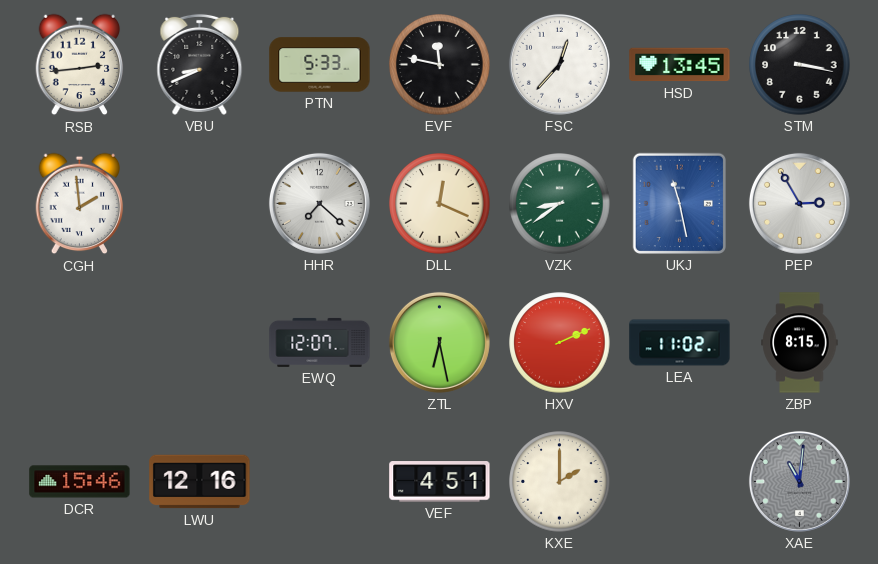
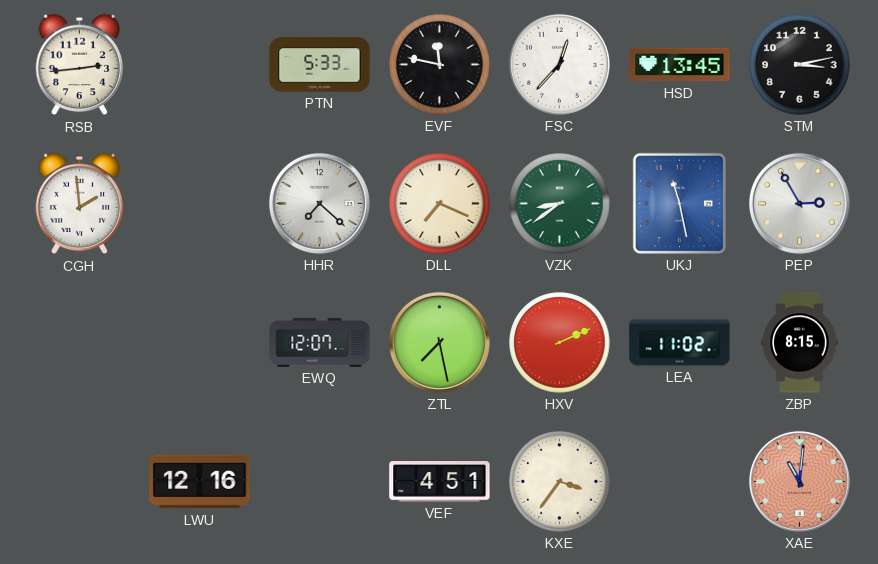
VBU: 8:41 -> none
STM: 3:17 -> 3:13
DLL: 12:19 -> 7:19
ZTL: 6:28 -> 7:28
DCR: 15:46 -> none
KXE: 2:00 -> 3:36
XAE dial: grey -> salmon
